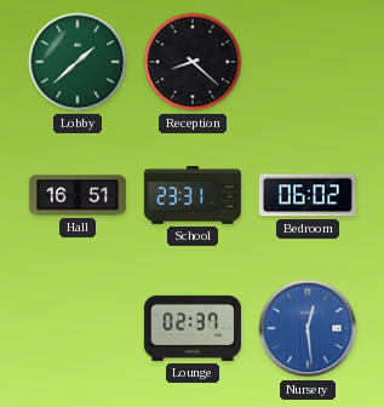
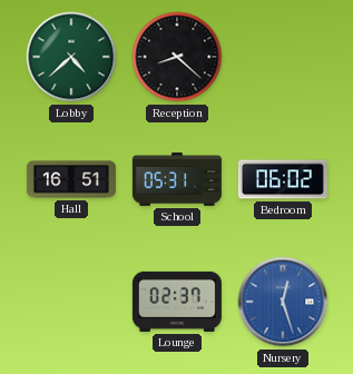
Lobby: 1:38 -> 4:38
School: 23:31 -> 05:31
Nursery: 12:29 -> 12:27
